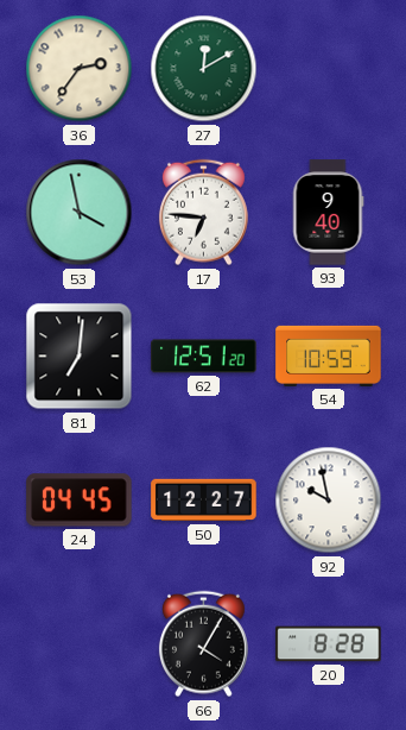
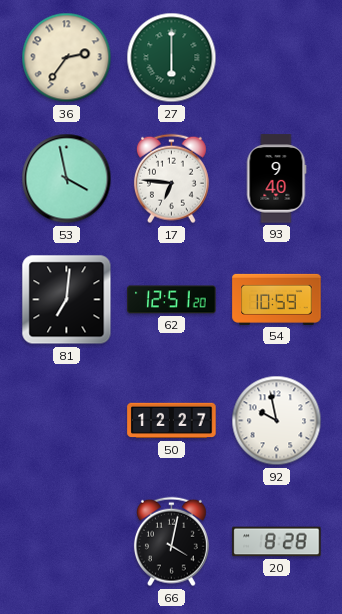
27: 12:10 -> 6:00
24: 04:45 -> none
66: 4:05 -> 4:02
